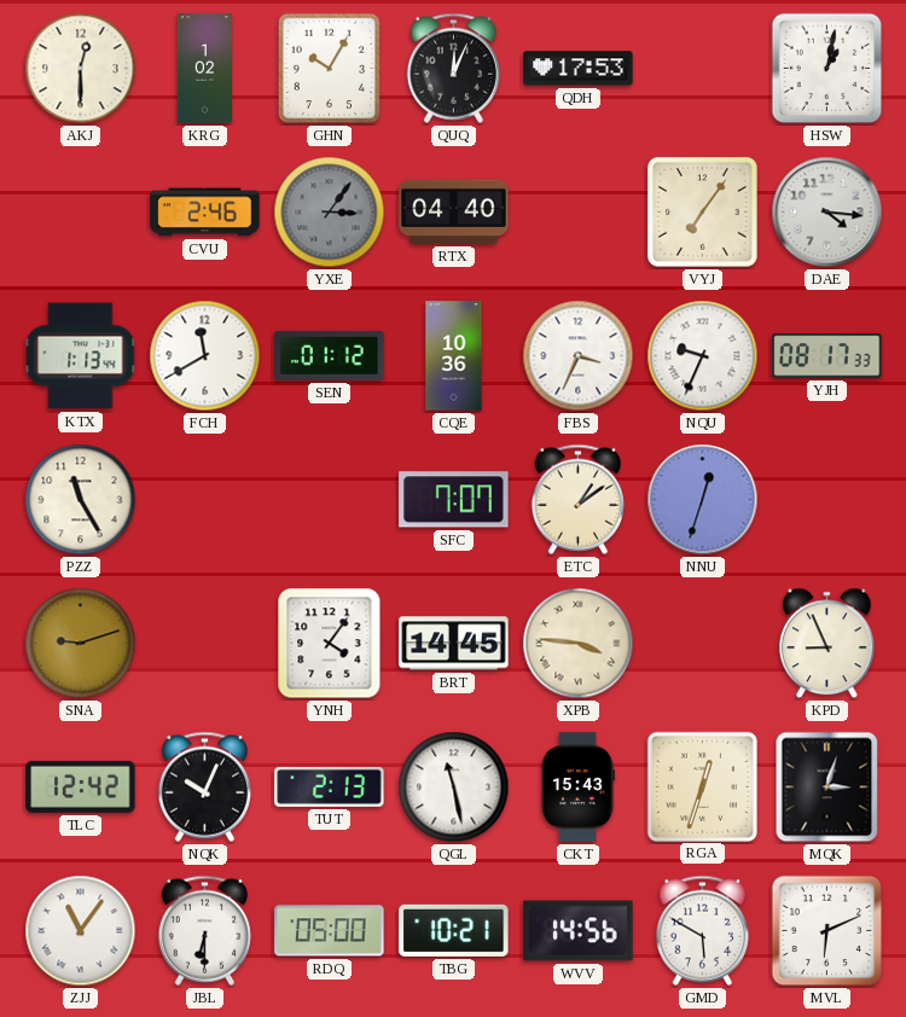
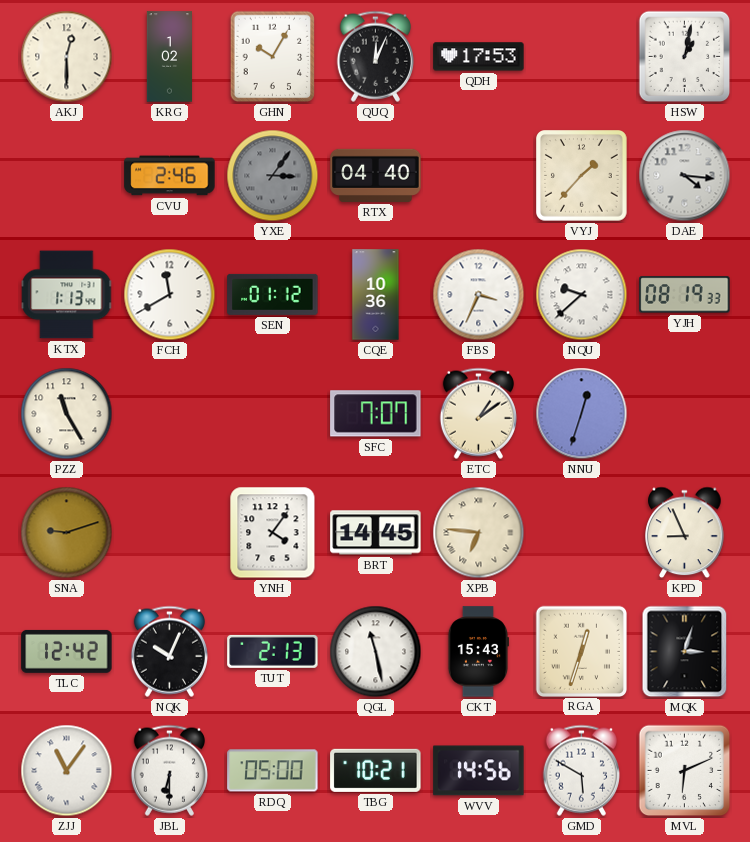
VYJ: 7:06 -> 1:37
NQU: 9:34 -> 9:38
YJH: 08:17 -> 08:19
XPB: 3:46 -> 6:46
